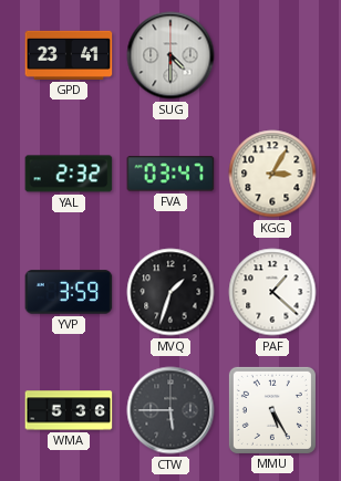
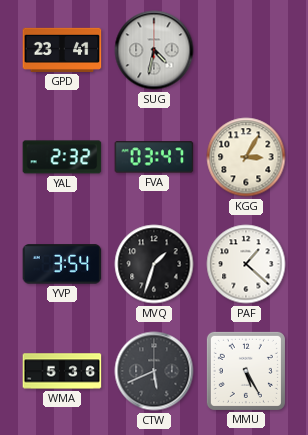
SUG: 4:30 -> 4:32
YVP: 3:59 -> 3:54
CTW: 5:45 -> 5:41
